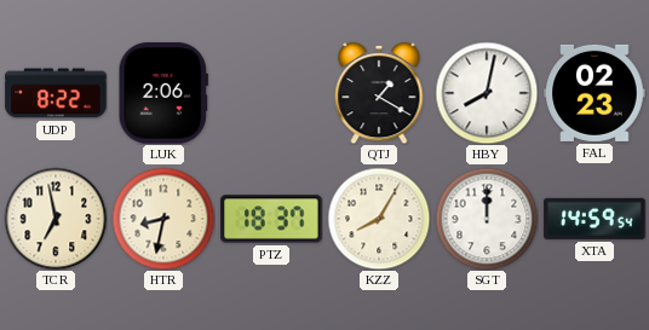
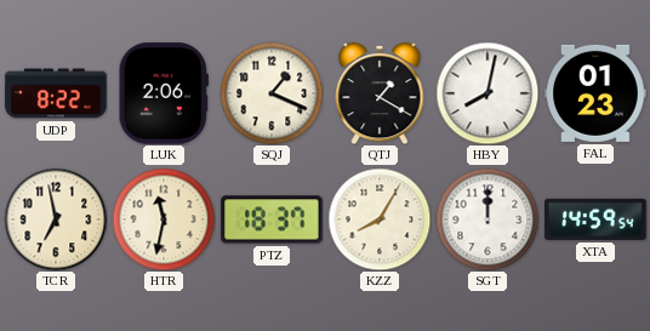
SQJ: none -> 1:19
FAL: 02:23 -> 01:23
HTR: 8:32 -> 11:32
